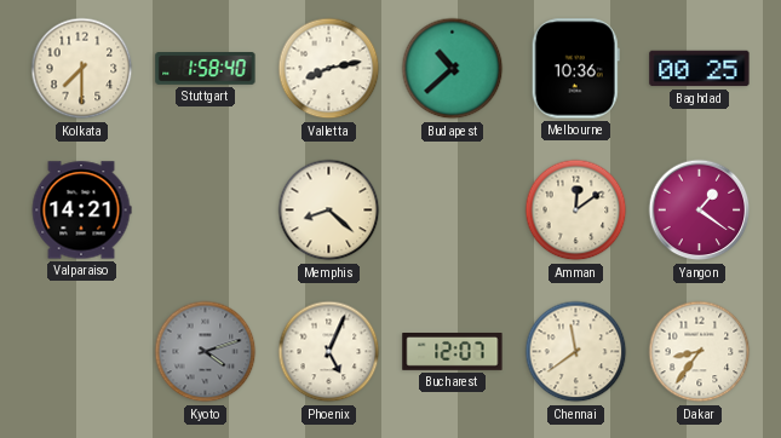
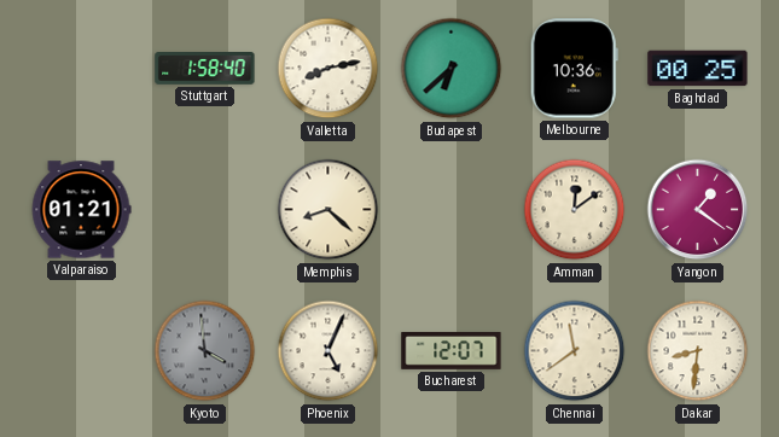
Kolkata: 7:30 -> none
Budapest: 10:38 -> 6:38
Valparaiso: 14:21 -> 01:21
Kyoto: 4:12 -> 3:59
Dakar: 8:36 -> 8:31
